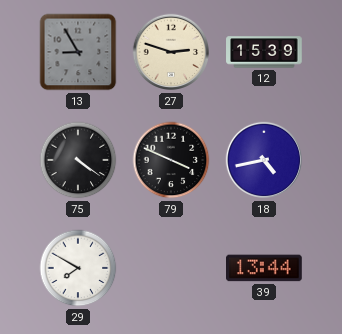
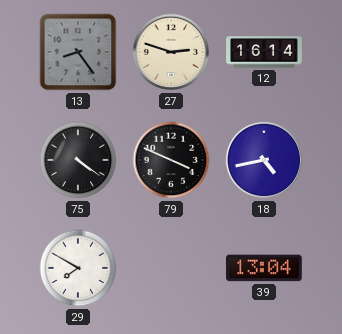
13: 8:55 -> 8:24
12: 15:39 -> 16:14
39: 13:44 -> 13:04
